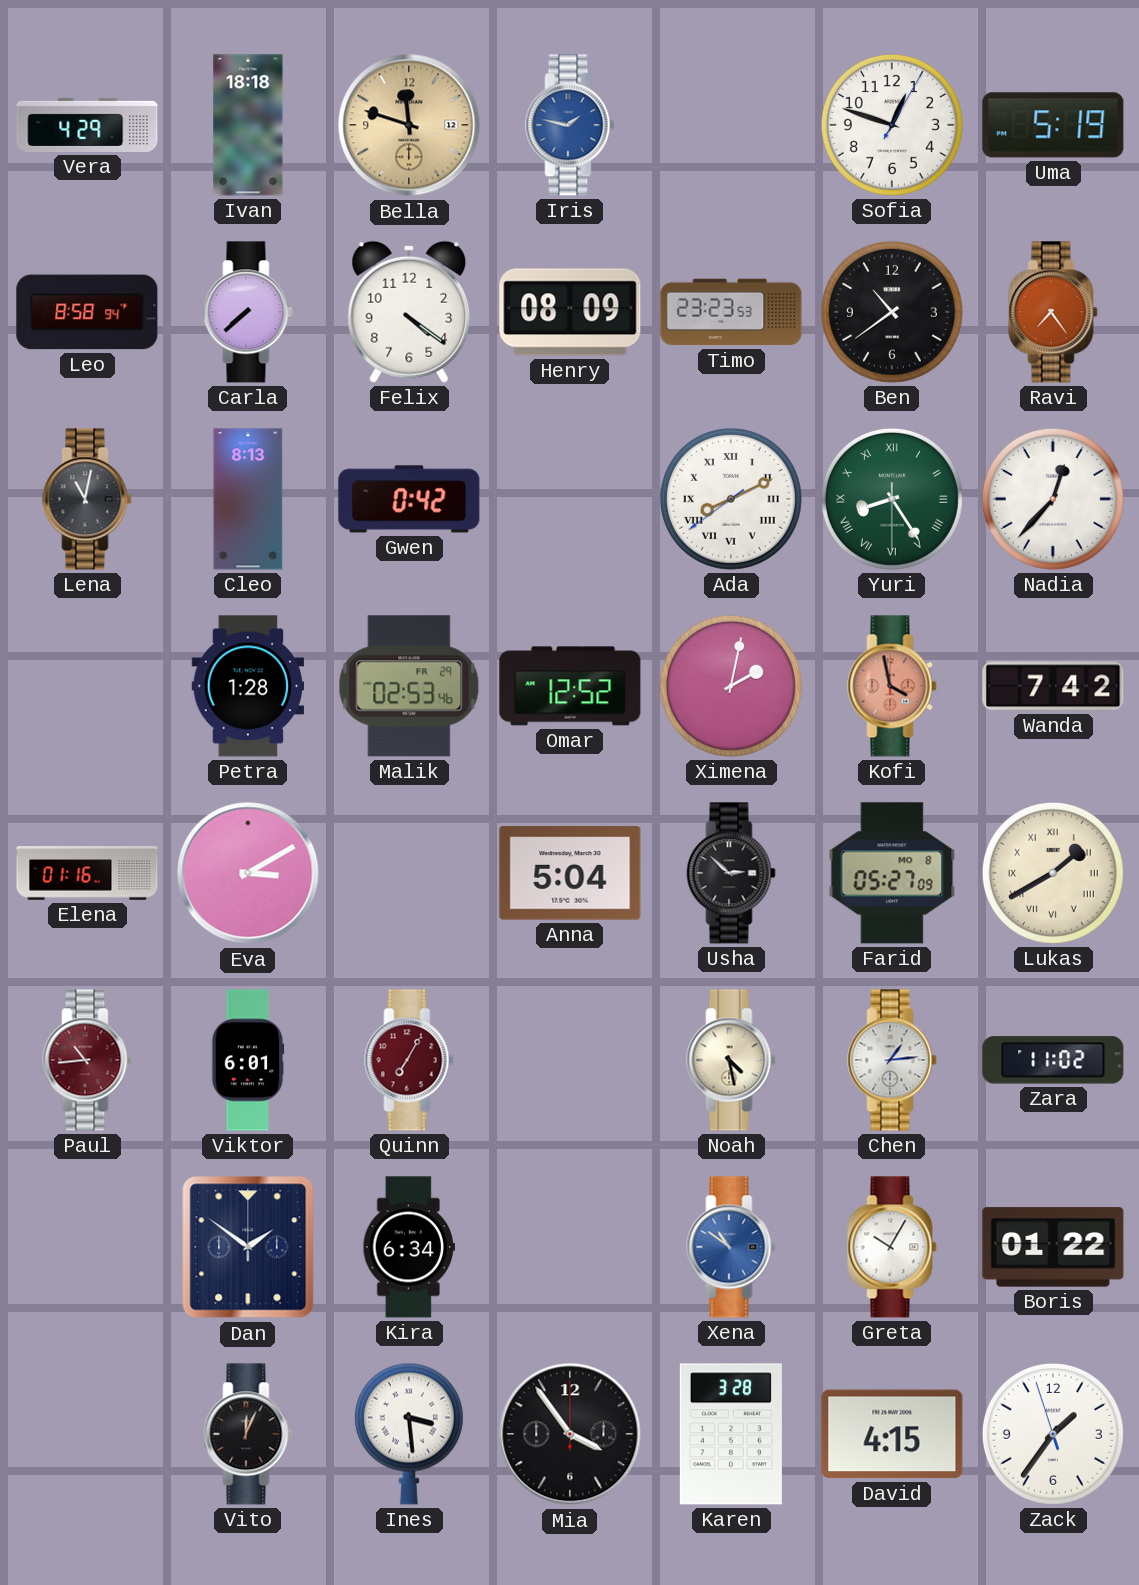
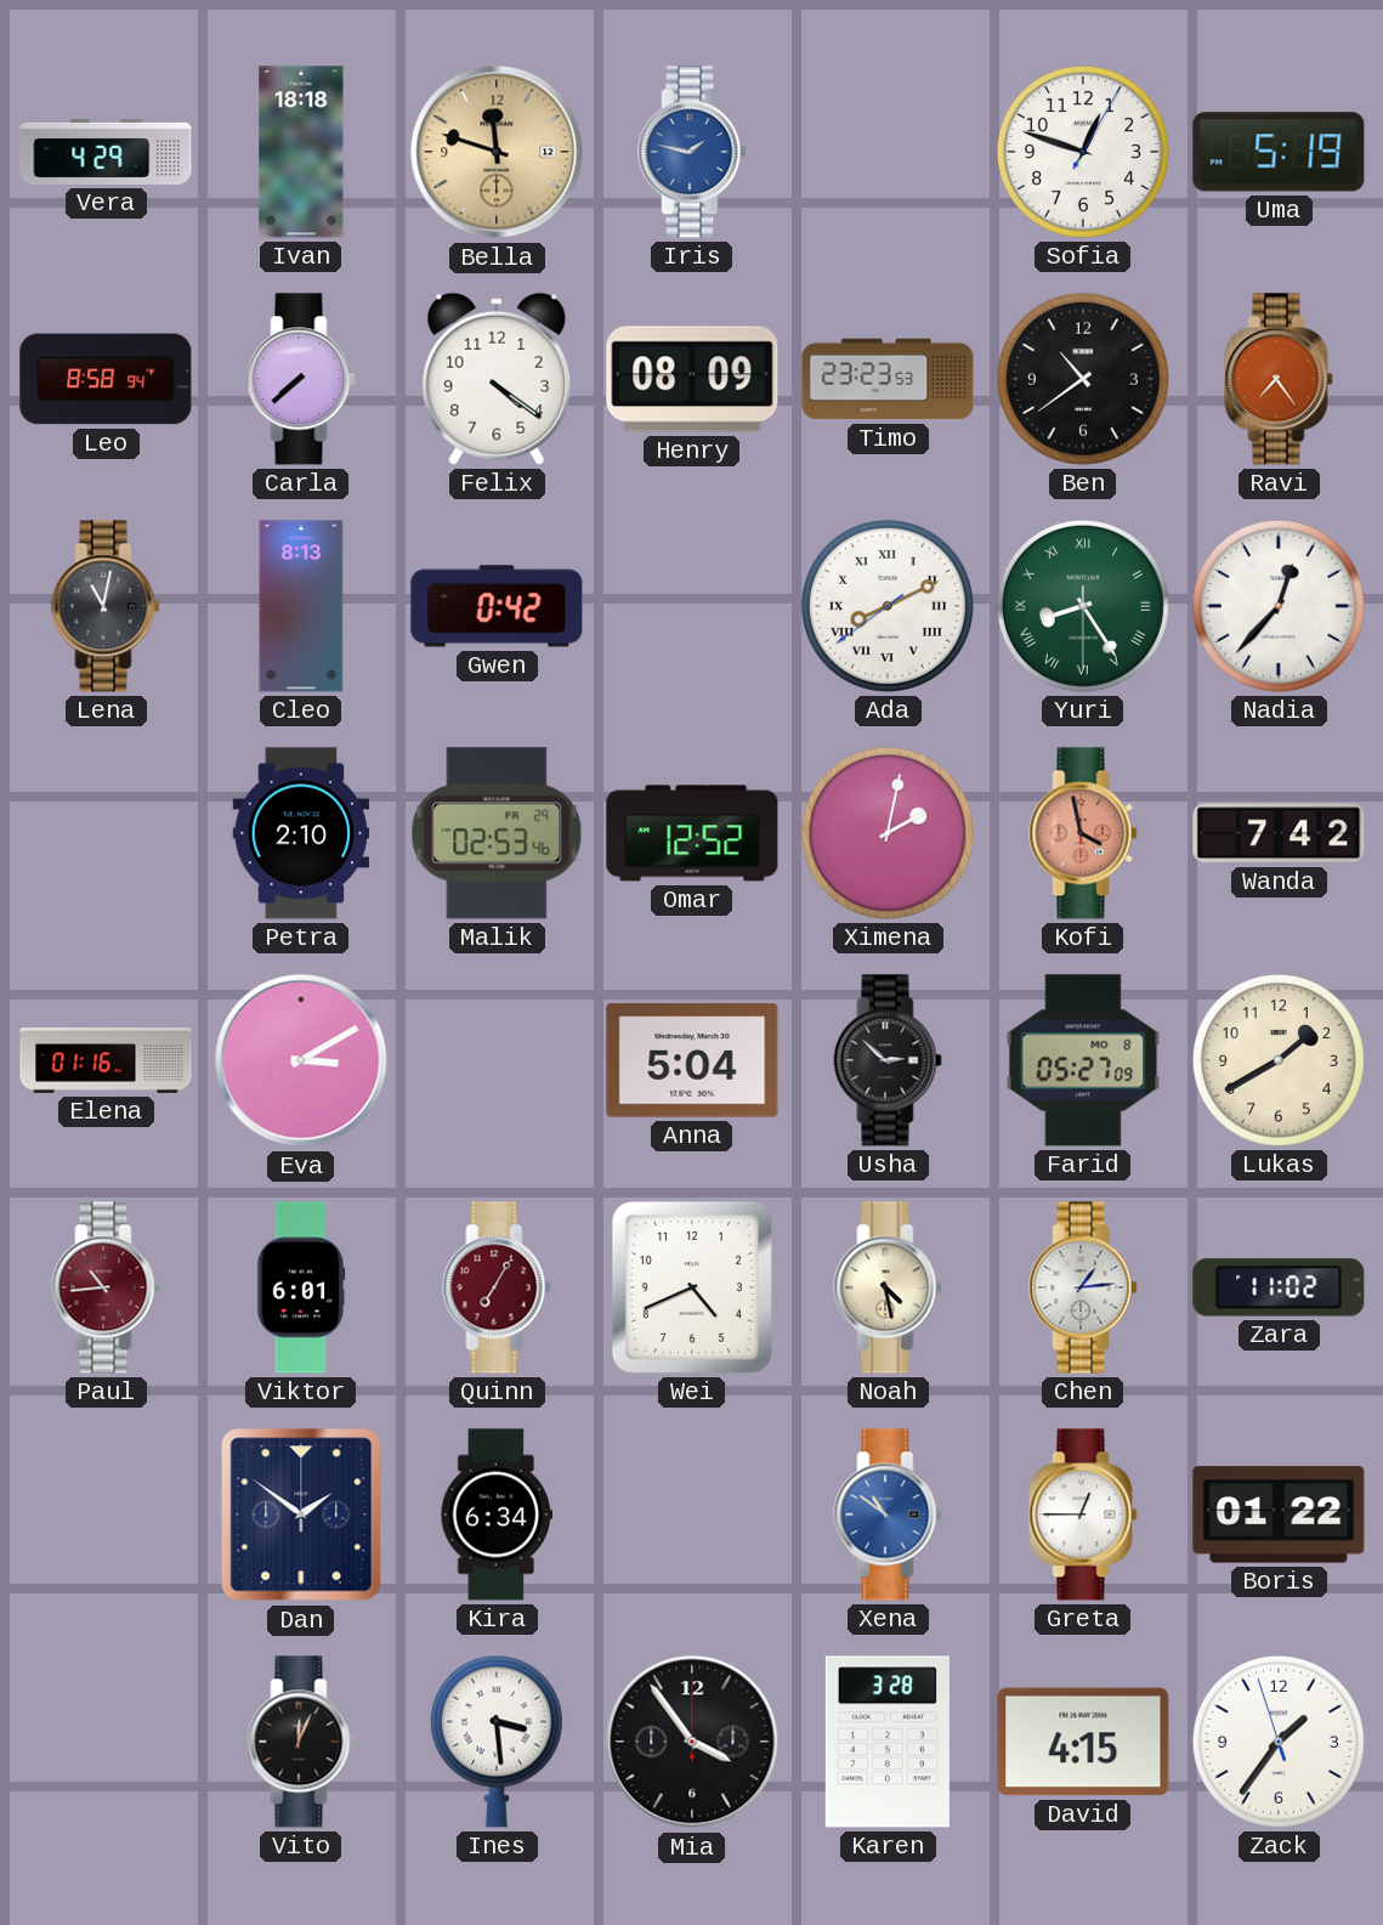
Petra: 1:28 -> 2:10
Lukas numerals: Roman -> Arabic
Wei: none -> 4:41
Greta: 10:05 -> 12:45
